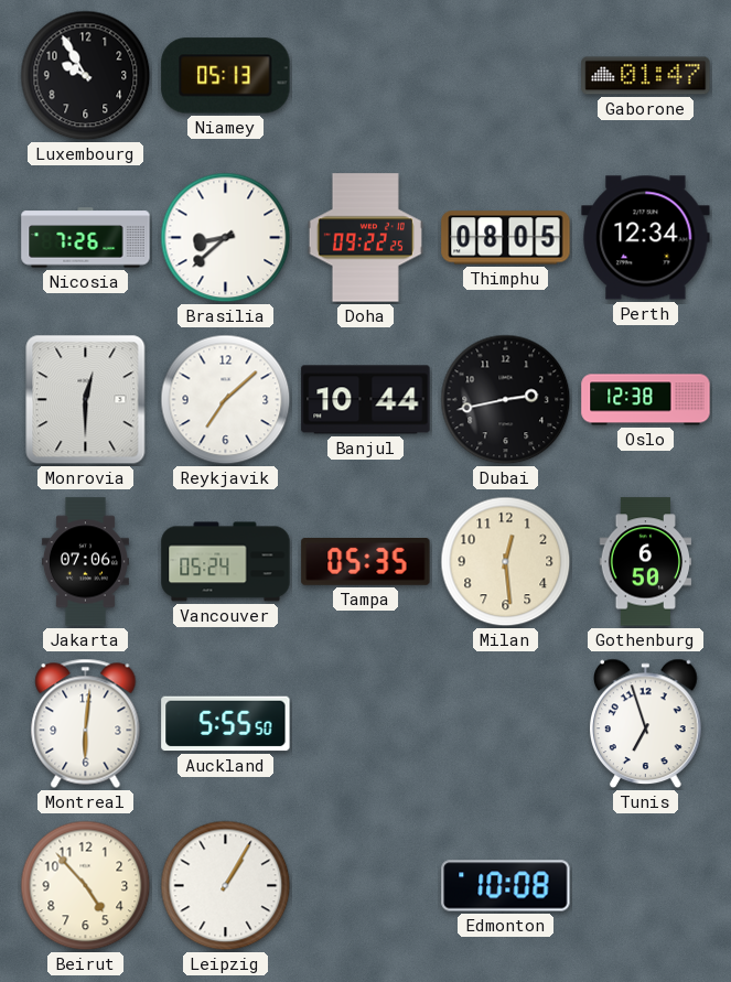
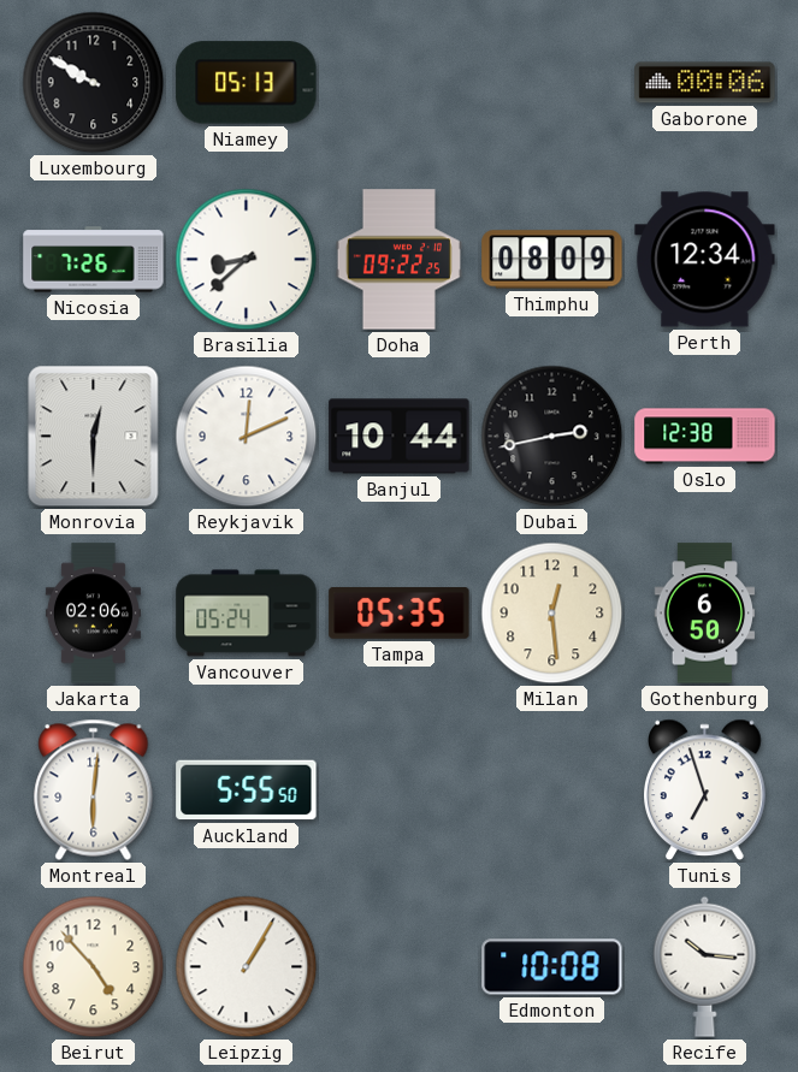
Luxembourg: 9:55 -> 9:50
Gaborone: 01:47 -> 00:06
Thimphu: 08:05 -> 08:09
Reykjavik: 7:08 -> 12:11
Jakarta: 07:06 -> 02:06
Recife: none -> 10:16
